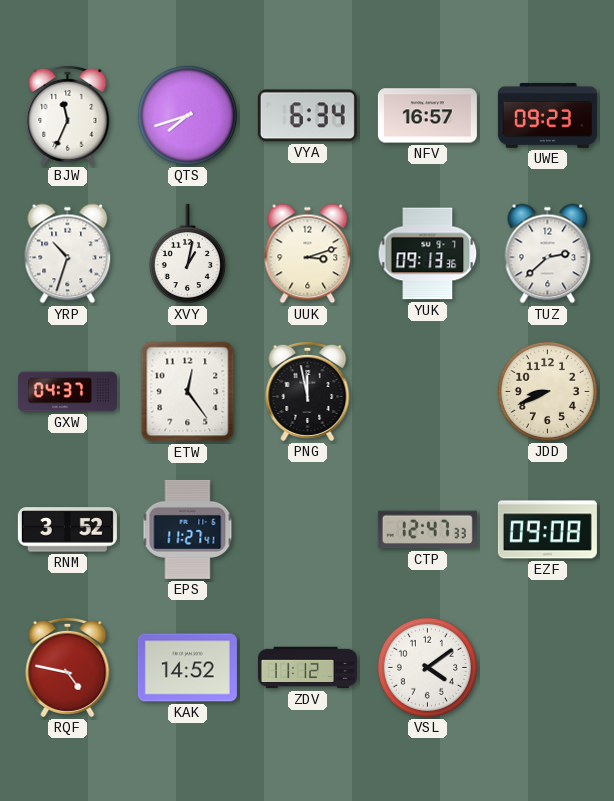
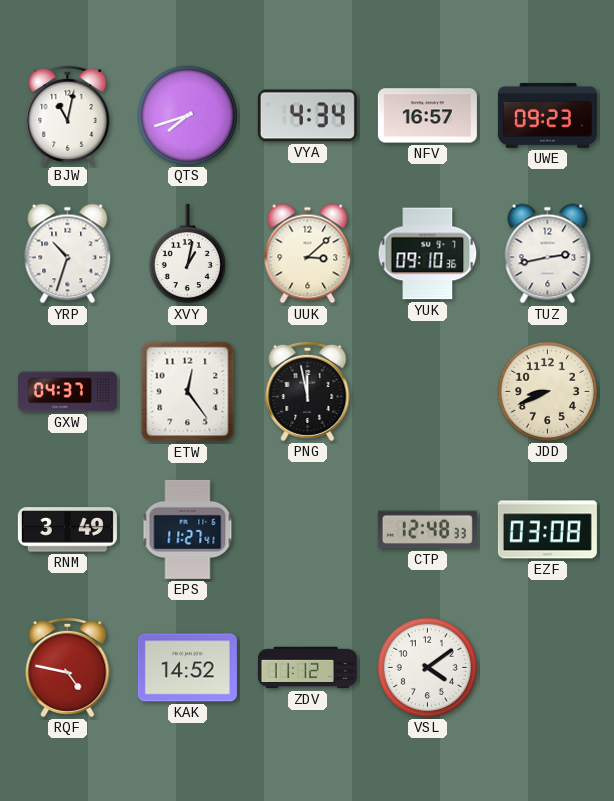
BJW: 11:34 -> 11:02
VYA: 6:34 -> 4:34
UUK: 3:12 -> 3:08
YUK: 09:13 -> 09:10
TUZ: 2:38 -> 2:43
RNM: 3:52 -> 3:49
CTP: 12:47 -> 12:48
EZF: 09:08 -> 03:08
